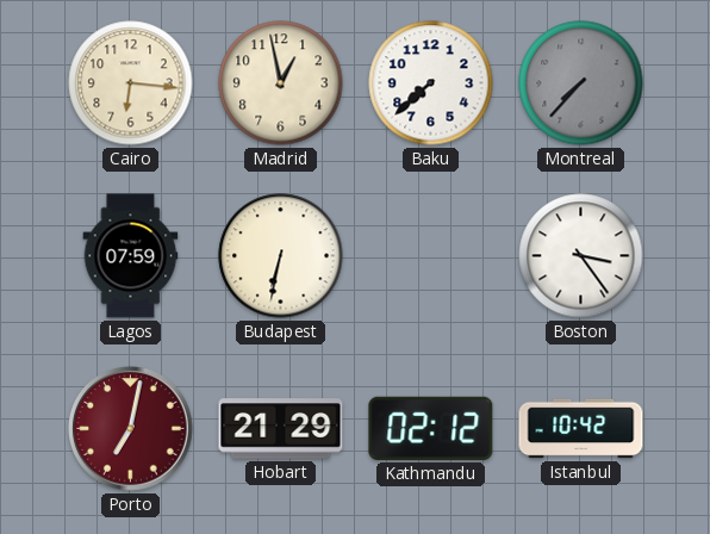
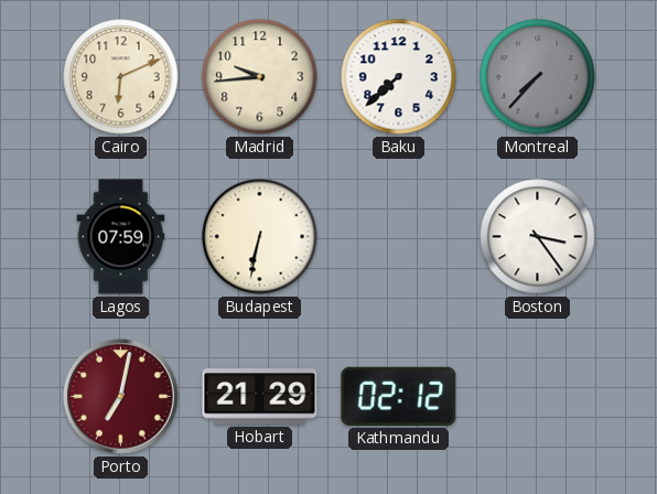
Cairo: 6:16 -> 6:11
Madrid: 12:58 -> 9:44
Istanbul: 10:42 -> none
